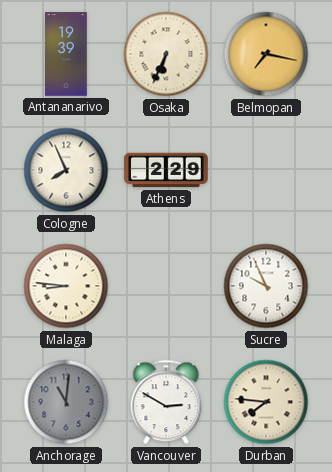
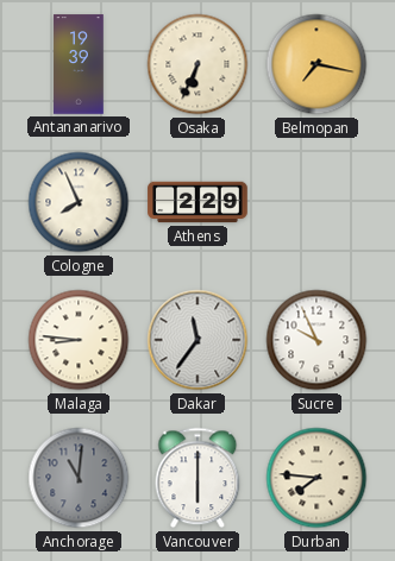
Dakar: none -> 11:36
Vancouver: 2:50 -> 6:00
